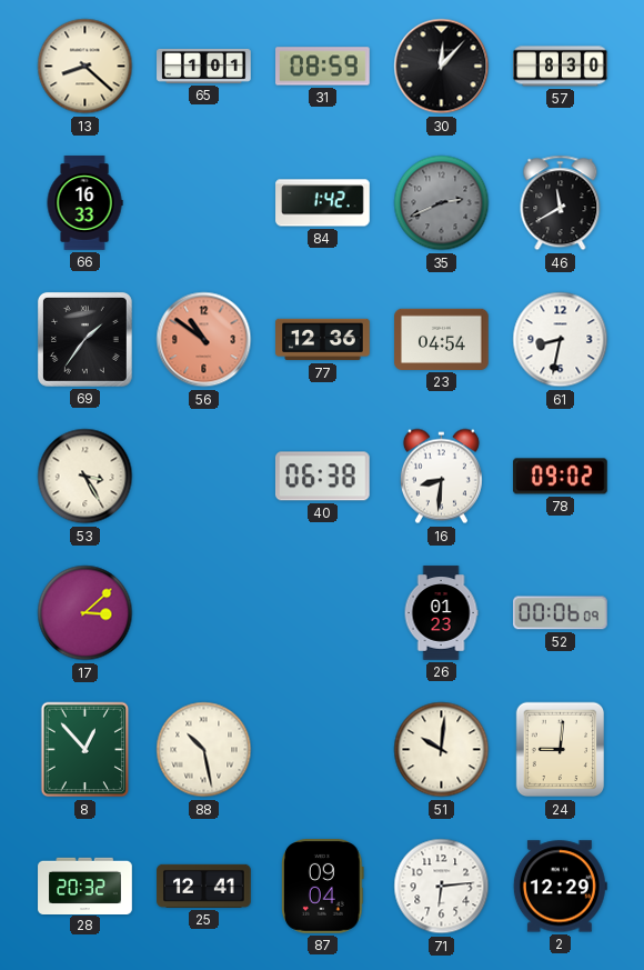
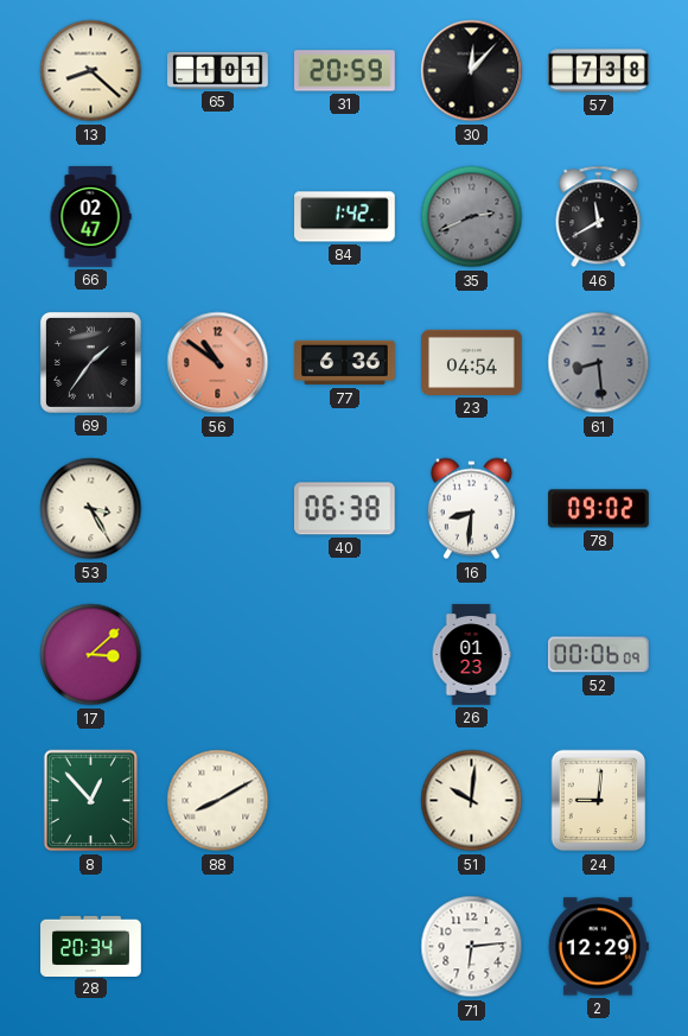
31: 08:59 -> 20:59
57: 8:30 -> 7:38
66: 16:33 -> 02:47
77: 12:36 -> 6:36
61: 8:32 -> 8:29
61 dial: white -> grey
88: 10:28 -> 8:10
28: 20:32 -> 20:34
25: 12:41 -> none
87: 09:04 -> none
